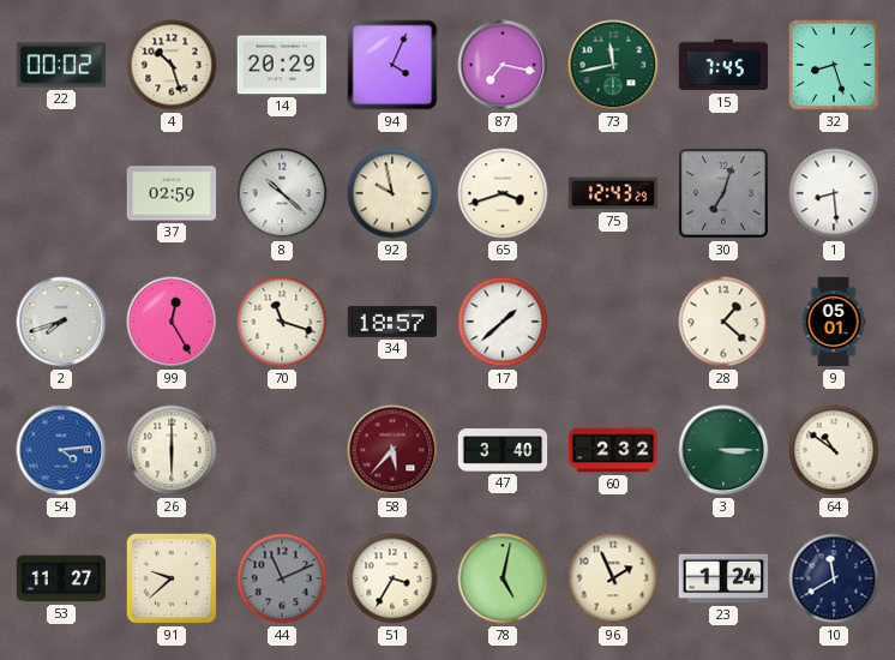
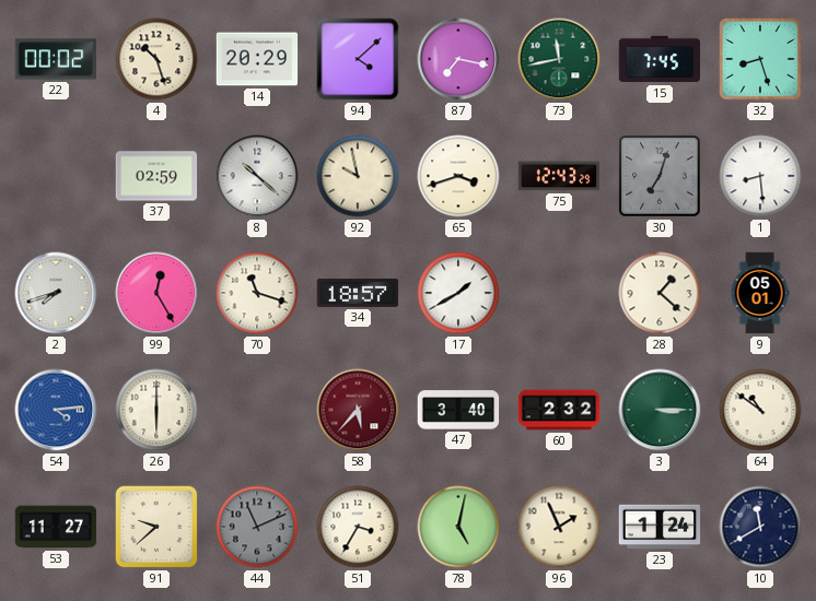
94: 4:04 -> 4:08
17: 1:38 -> 1:40
